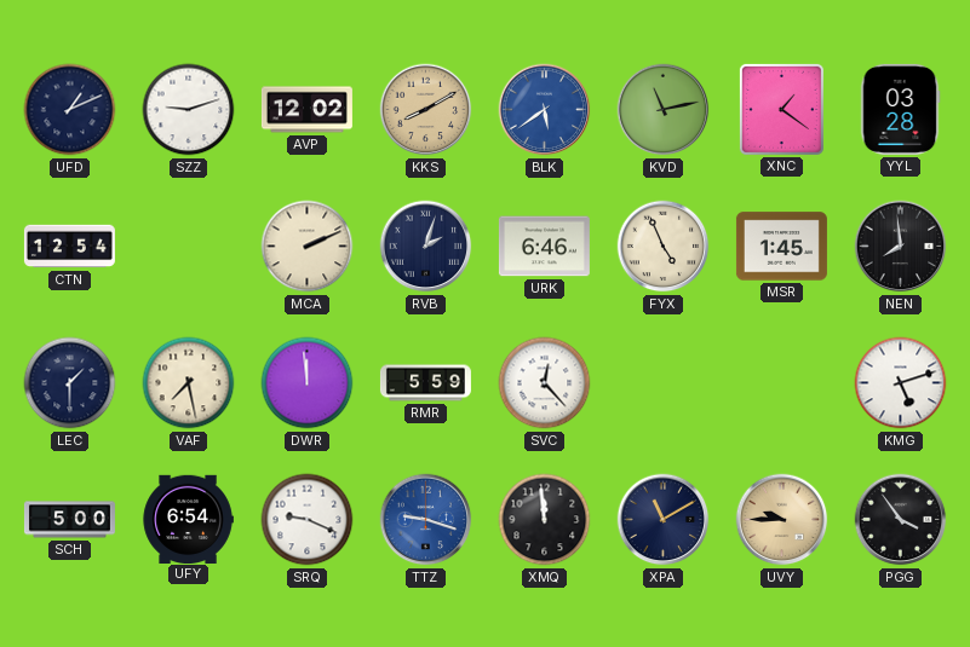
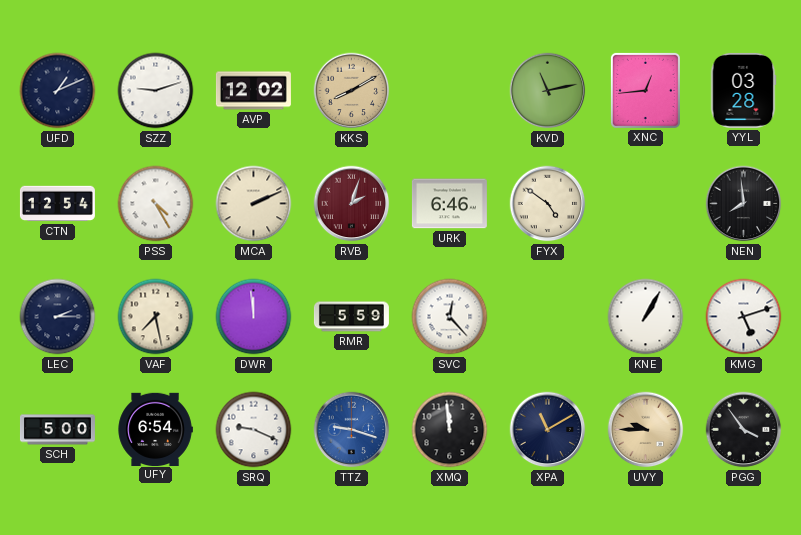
BLK: 5:39 -> none
XNC: 1:21 -> 12:44
PSS: none -> 4:25
RVB dial: navy -> burgundy
FYX: 4:56 -> 4:51
MSR: 1:45 -> none
LEC: 1:30 -> 2:15
KNE: none -> 1:05
